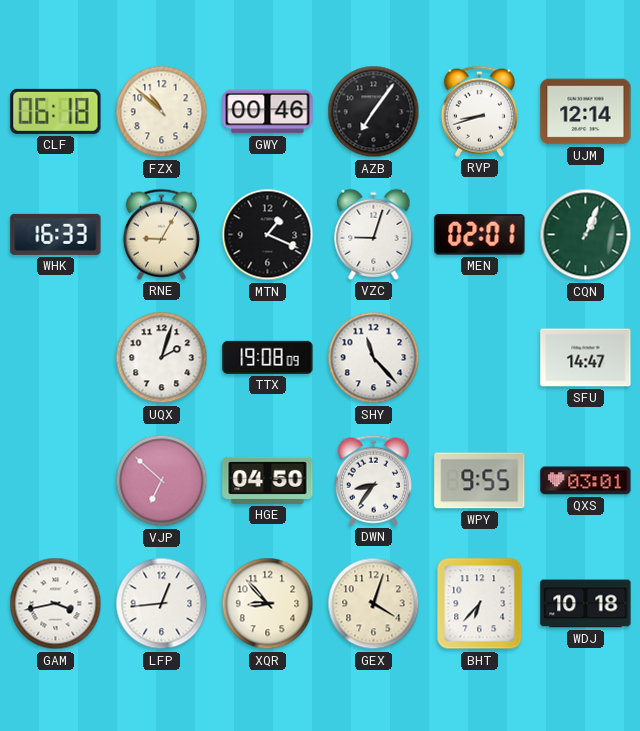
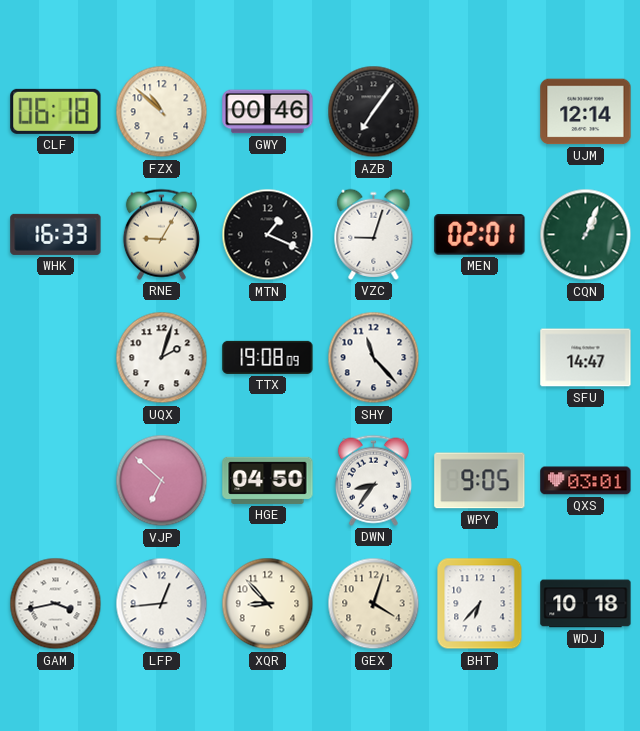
RVP: 8:42 -> none
WPY: 9:55 -> 9:05
